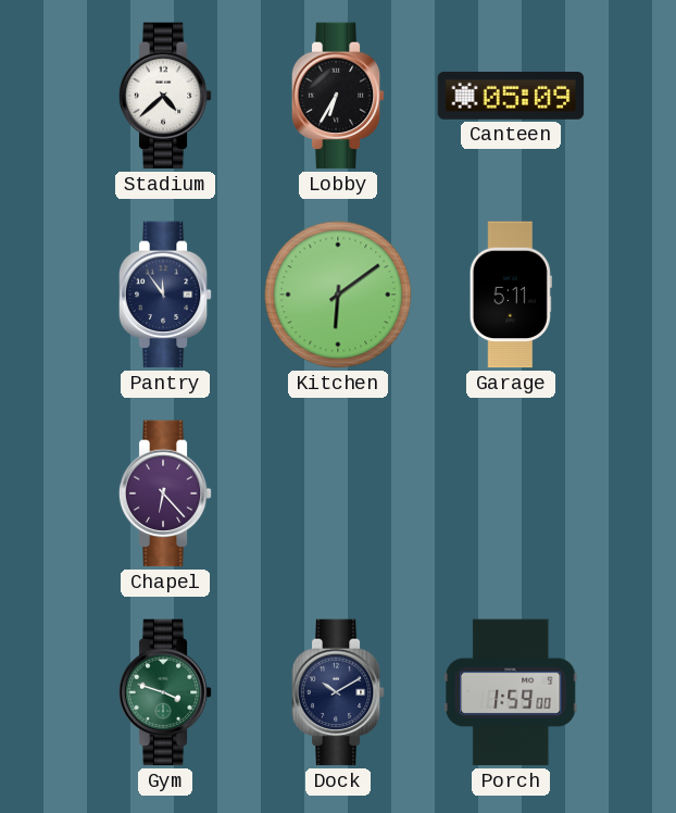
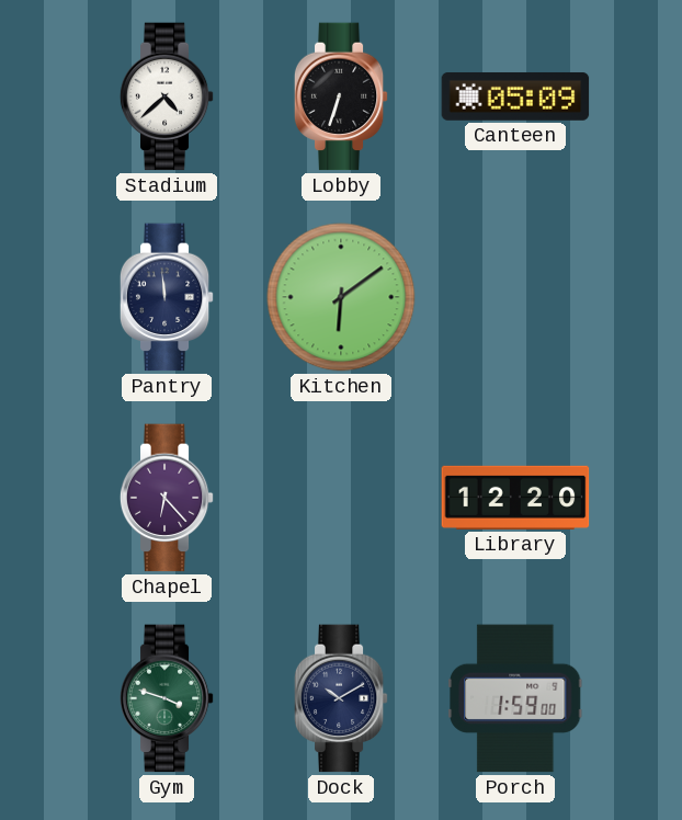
Lobby: 6:35 -> 6:33
Pantry: 11:54 -> 11:59
Garage: 5:11 -> none
Library: none -> 12:20
